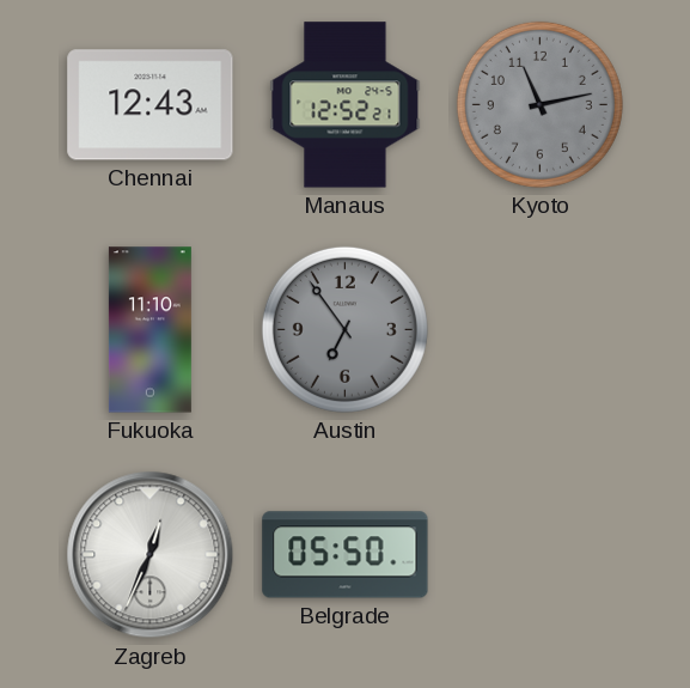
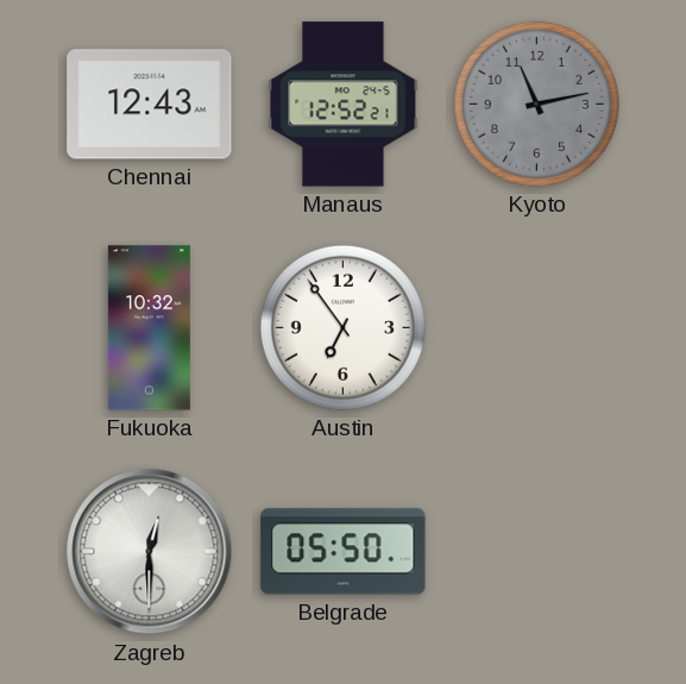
Fukuoka: 11:10 -> 10:32
Austin dial: grey -> white
Zagreb: 12:34 -> 12:30
